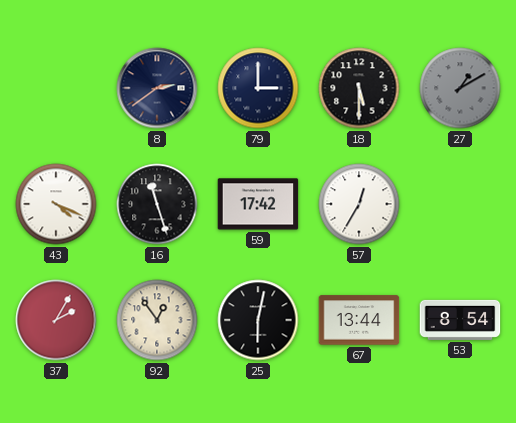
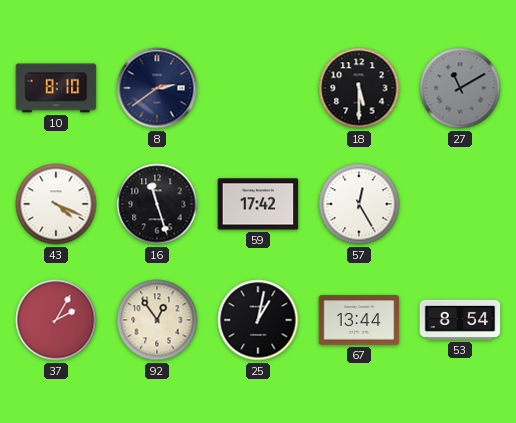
10: none -> 8:10
79: 3:00 -> none
27: 1:10 -> 11:10
57: 12:35 -> 12:25
25: 6:02 -> 1:02
